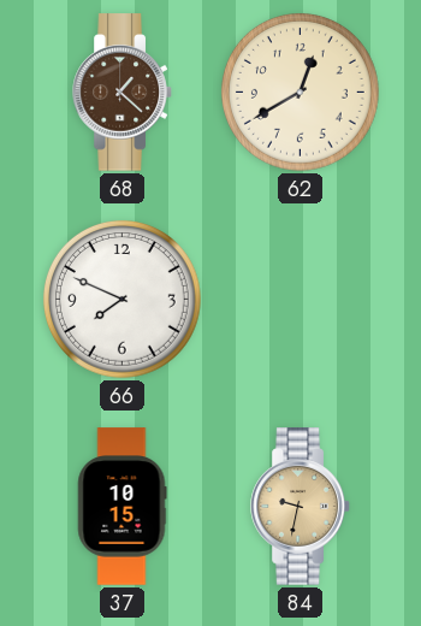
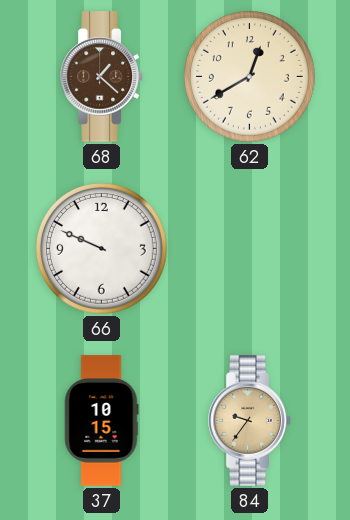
66: 7:49 -> 9:49
84: 9:32 -> 9:36
